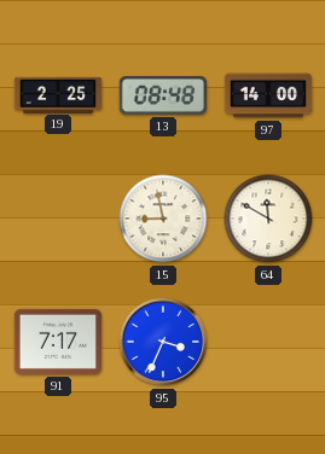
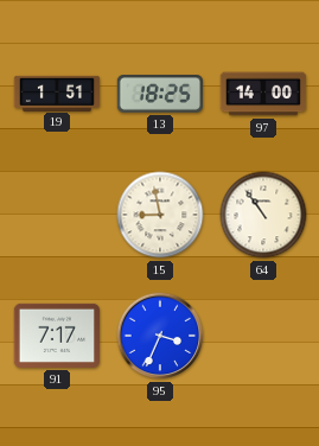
19: 2:25 -> 1:51
13: 08:48 -> 18:25
64: 11:50 -> 10:54
